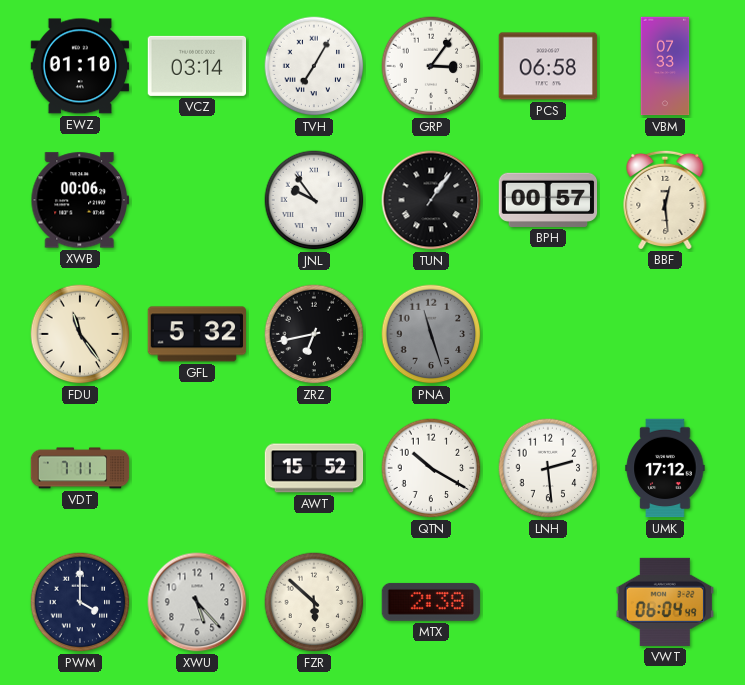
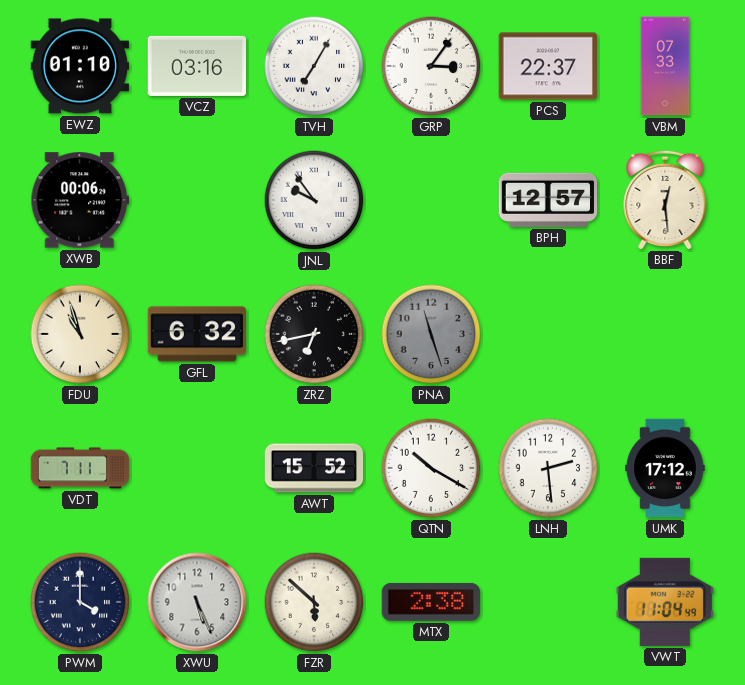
VCZ: 03:14 -> 03:16
PCS: 06:58 -> 22:37
TUN: 1:06 -> none
BPH: 00:57 -> 12:57
FDU: 11:24 -> 10:57
GFL: 5:32 -> 6:32
XWU: 5:23 -> 5:26
VWT: 06:04 -> 11:04
